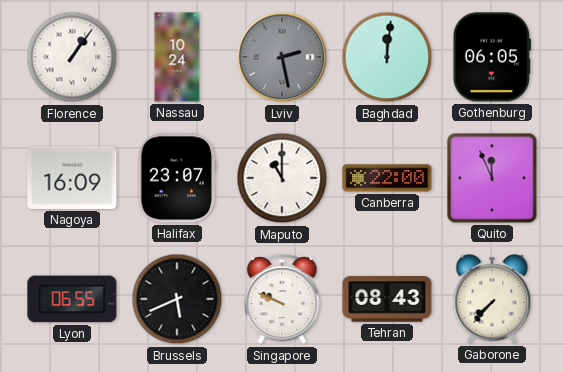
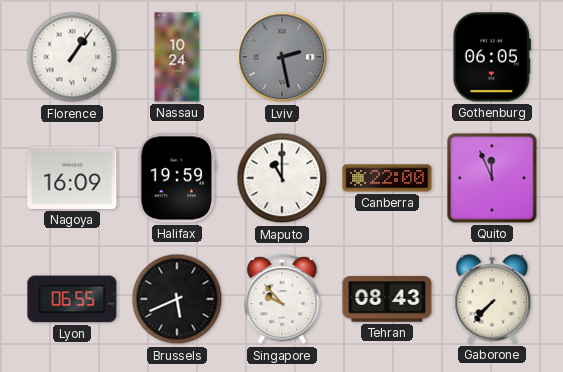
Baghdad: 12:01 -> none
Halifax: 23:07 -> 19:59
Singapore: 9:49 -> 9:53
